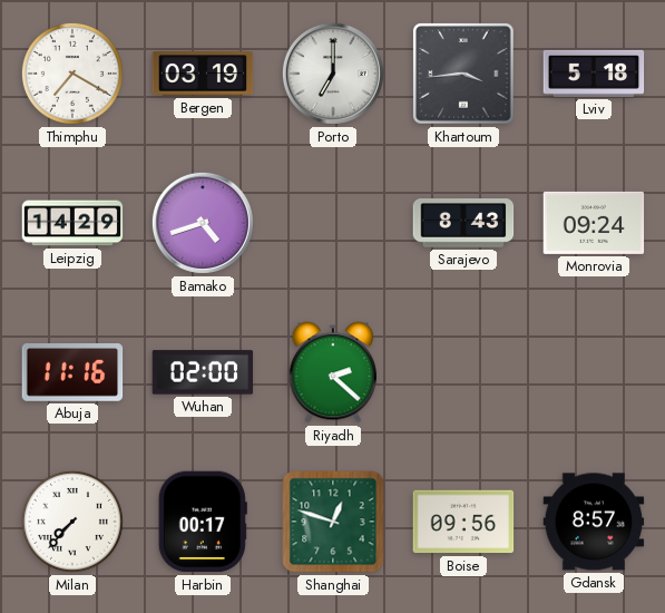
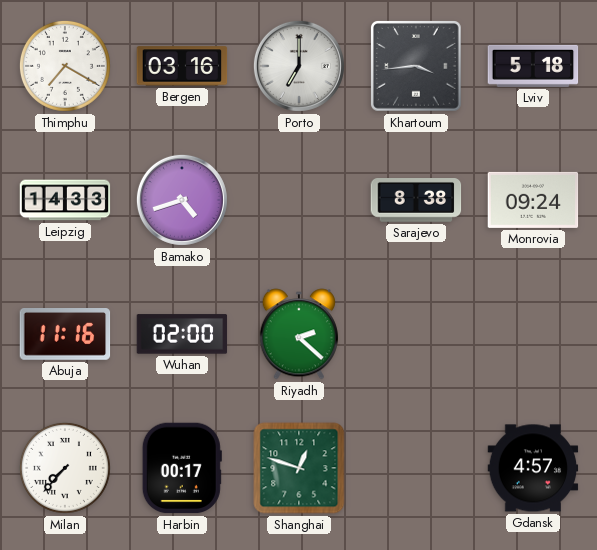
Bergen: 03:19 -> 03:16
Leipzig: 14:29 -> 14:33
Sarajevo: 8:43 -> 8:38
Boise: 09:56 -> none
Gdansk: 8:57 -> 4:57
